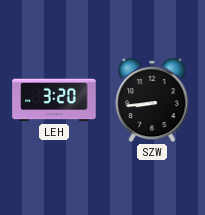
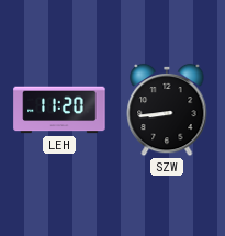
LEH: 3:20 -> 11:20
